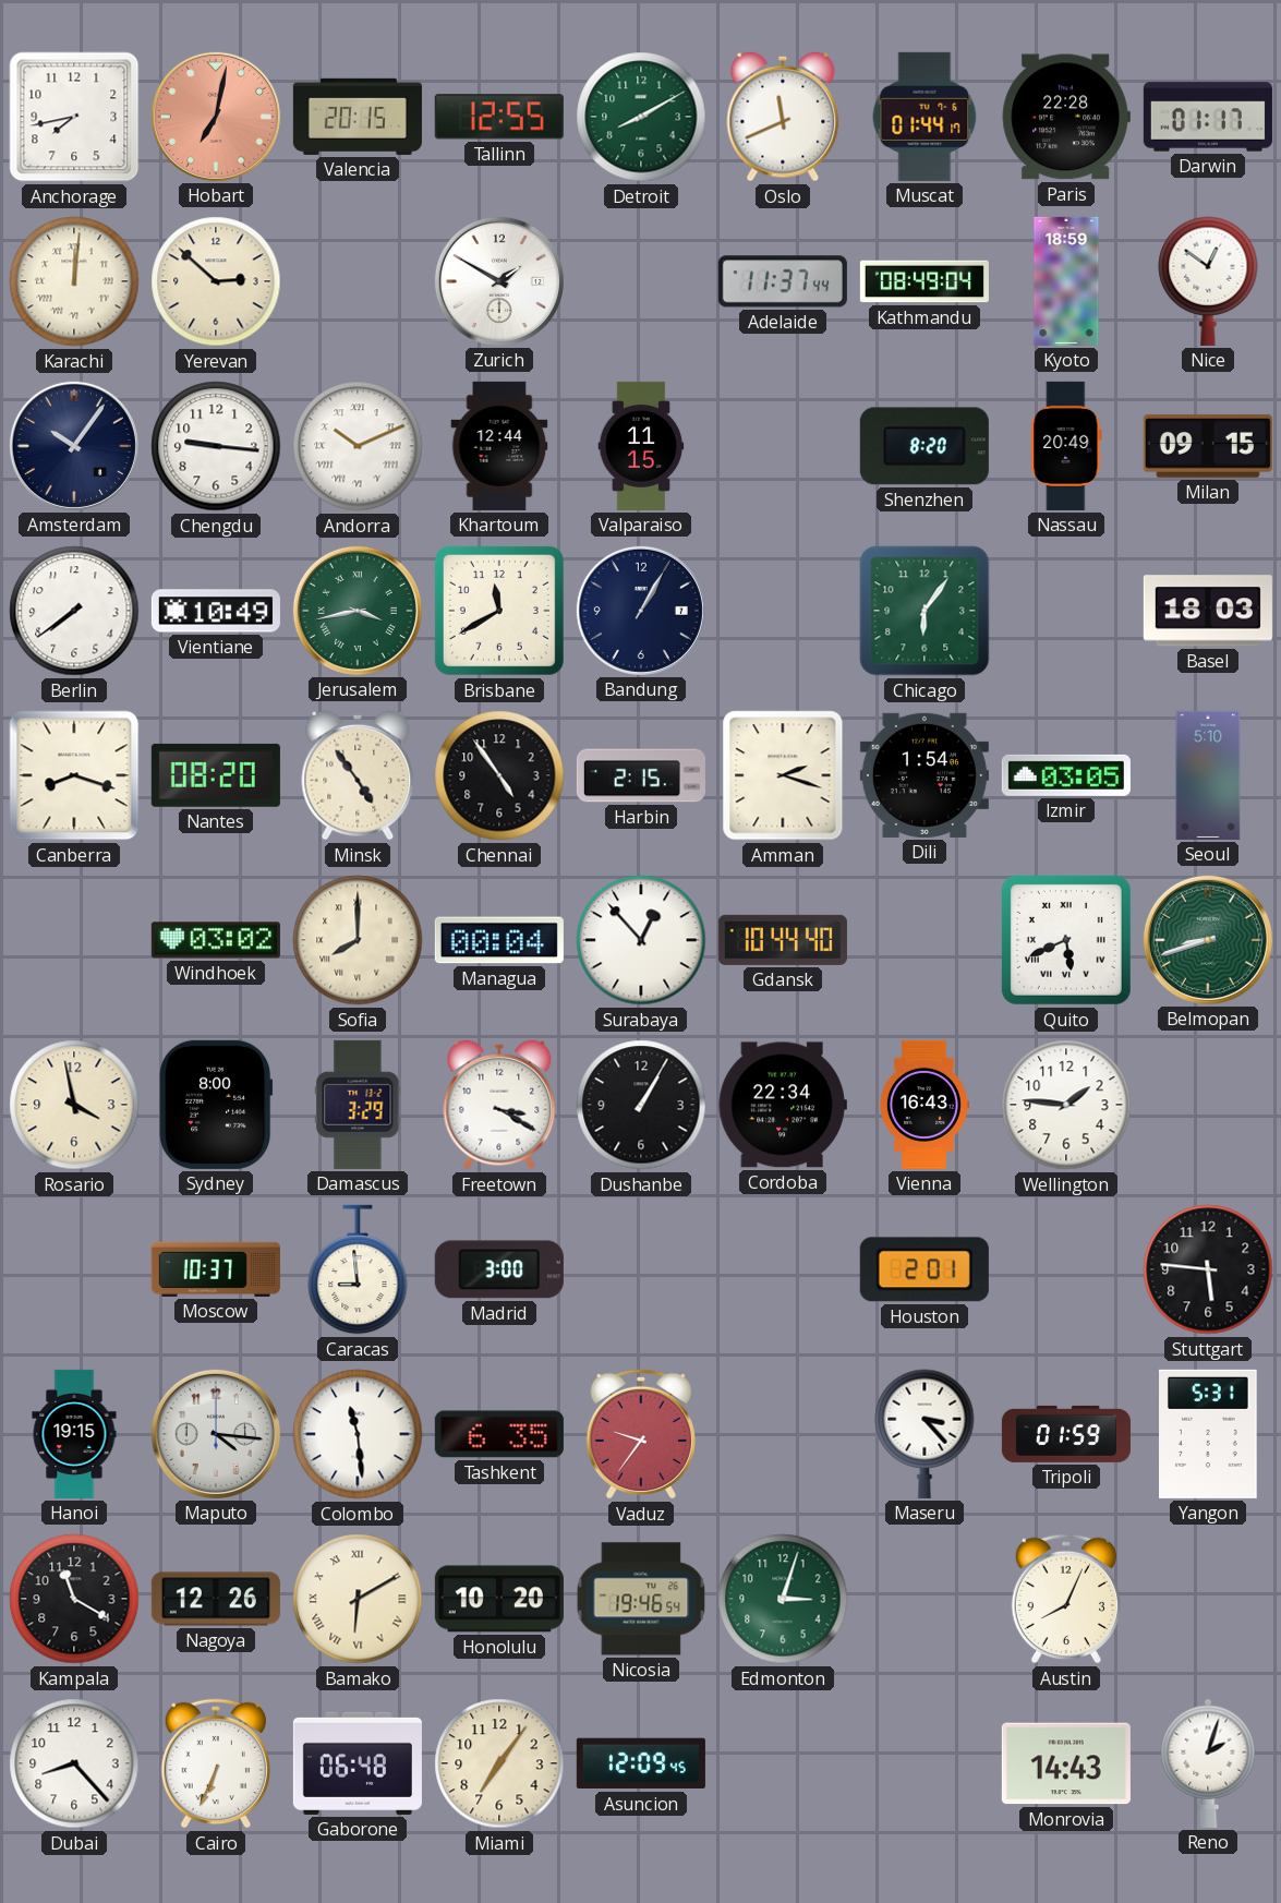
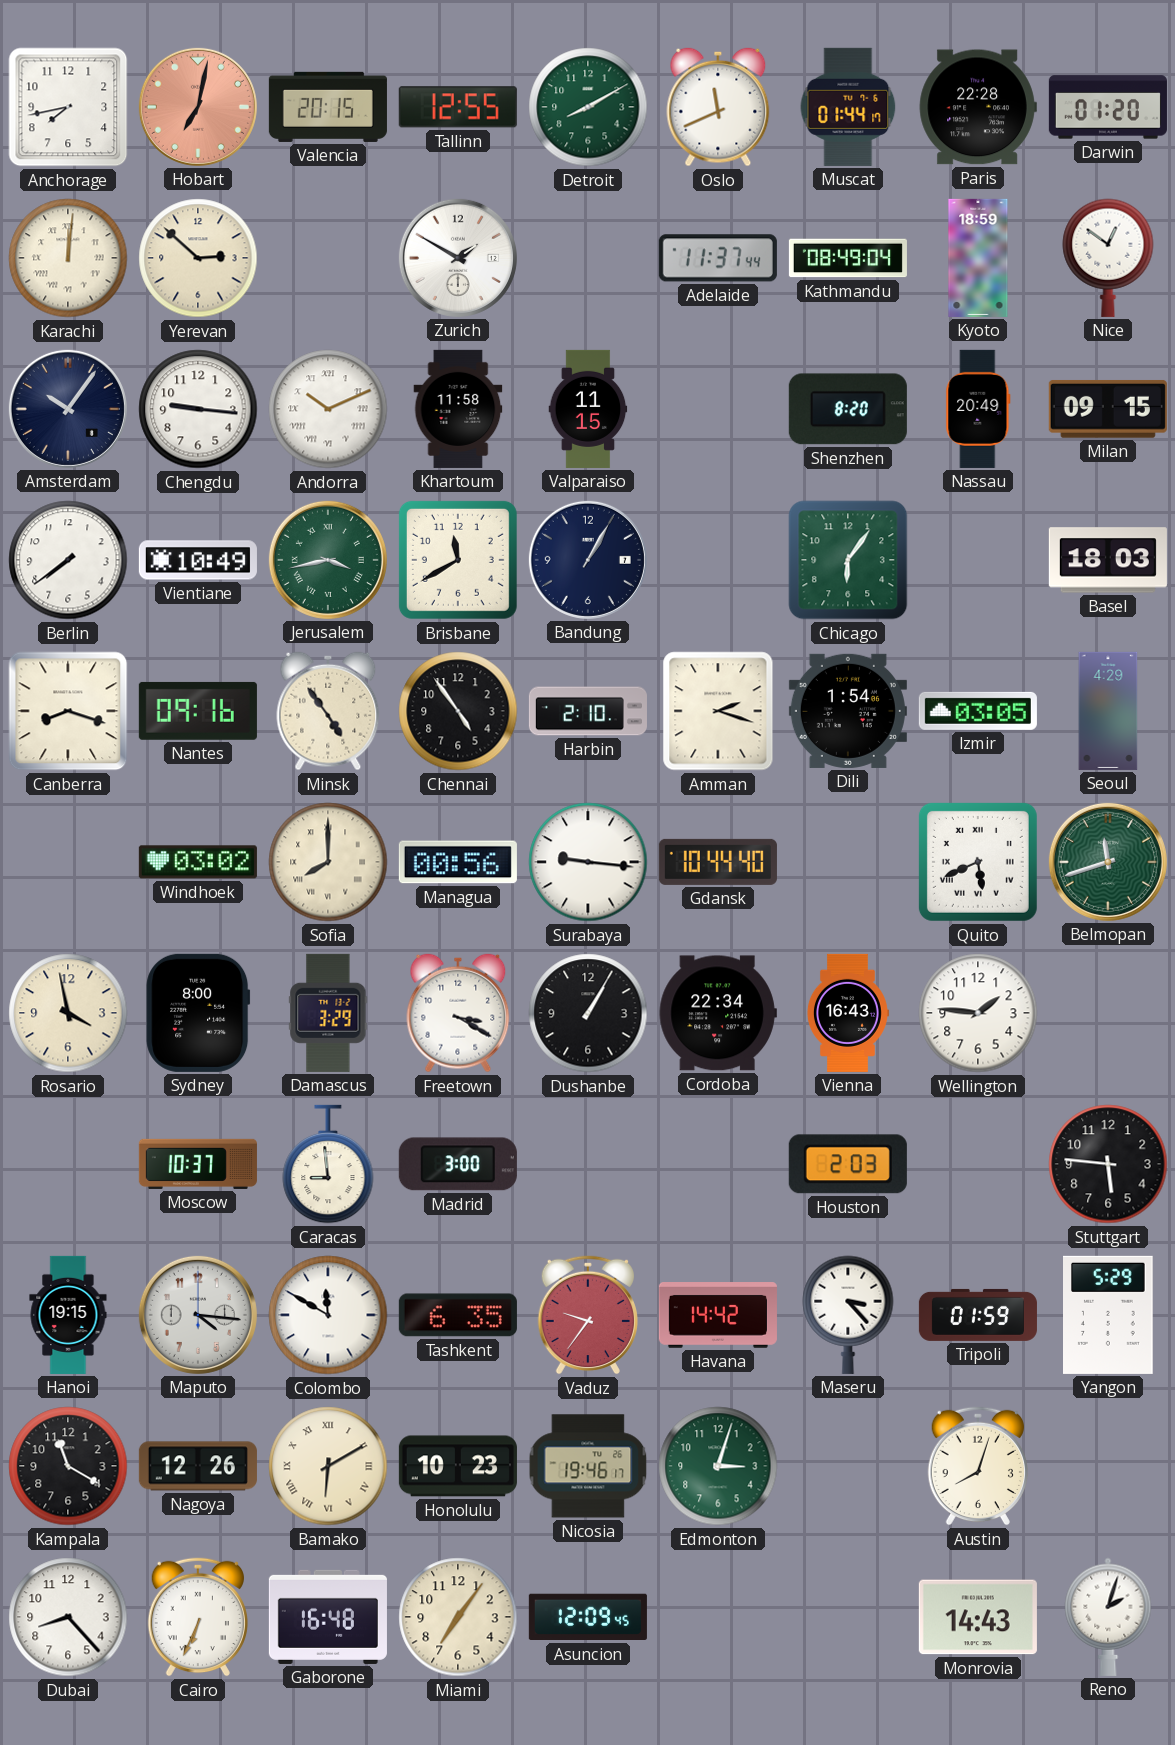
Darwin: 01:17 -> 01:20
Khartoum: 12:44 -> 11:58
Nantes: 08:20 -> 09:16
Harbin: 2:15 -> 2:10
Seoul: 5:10 -> 4:29
Managua: 00:04 -> 00:56
Surabaya: 12:53 -> 9:16
Belmopan: 8:42 -> 11:42
Houston: 2:01 -> 2:03
Colombo: 11:29 -> 11:50
Havana: none -> 14:42
Yangon: 5:31 -> 5:29
Honolulu: 10:20 -> 10:23
Nicosia: 19:46:54 -> 19:46:17
Austin: 8:04 -> 8:03
Gaborone: 06:48 -> 16:48
